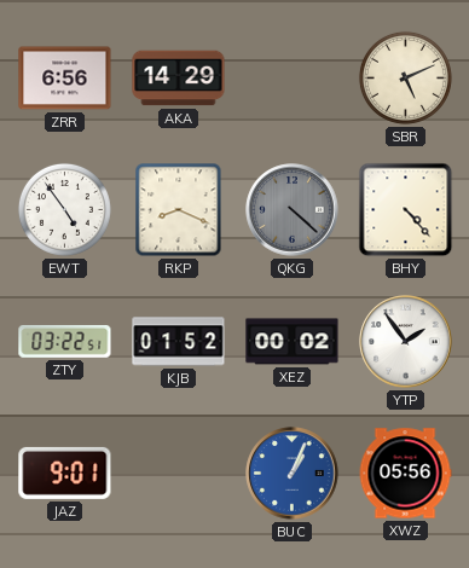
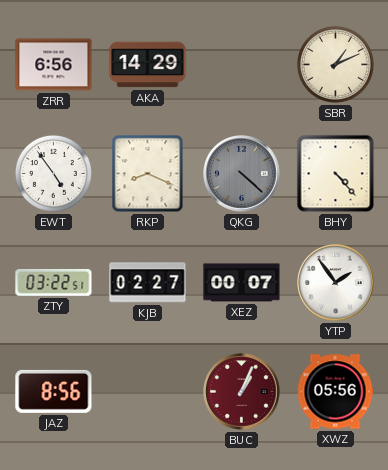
SBR: 5:11 -> 1:11
KJB: 01:52 -> 02:27
XEZ: 00:02 -> 00:07
JAZ: 9:01 -> 8:56
BUC dial: blue -> burgundy
